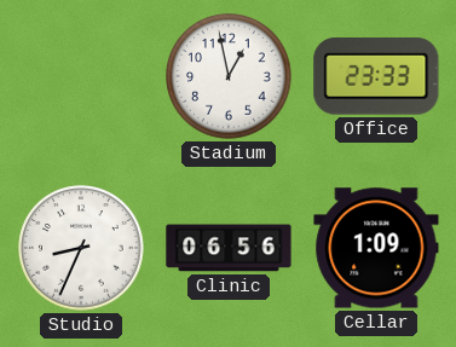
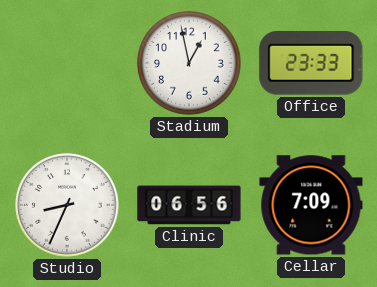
Cellar: 1:09 -> 7:09
